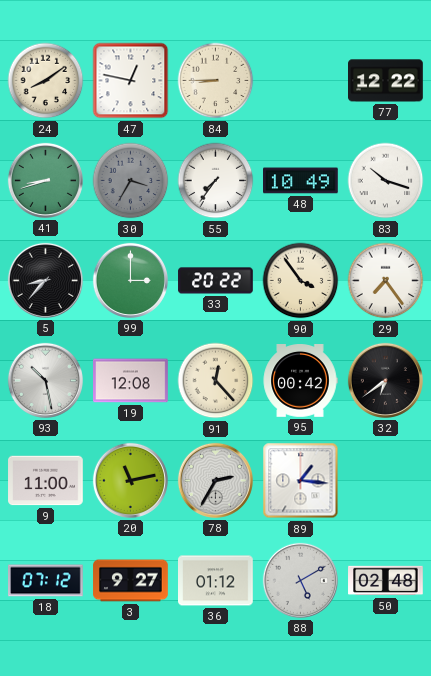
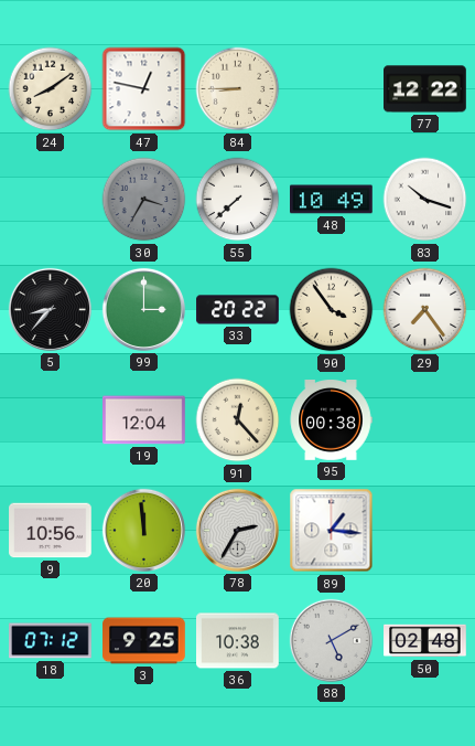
41: 8:42 -> none
55: 7:36 -> 7:38
93: 10:28 -> none
19: 12:08 -> 12:04
95: 00:42 -> 00:38
32: 6:39 -> none
9: 11:00 -> 10:56
20: 11:13 -> 11:59
3: 9:27 -> 9:25
36: 01:12 -> 10:38
